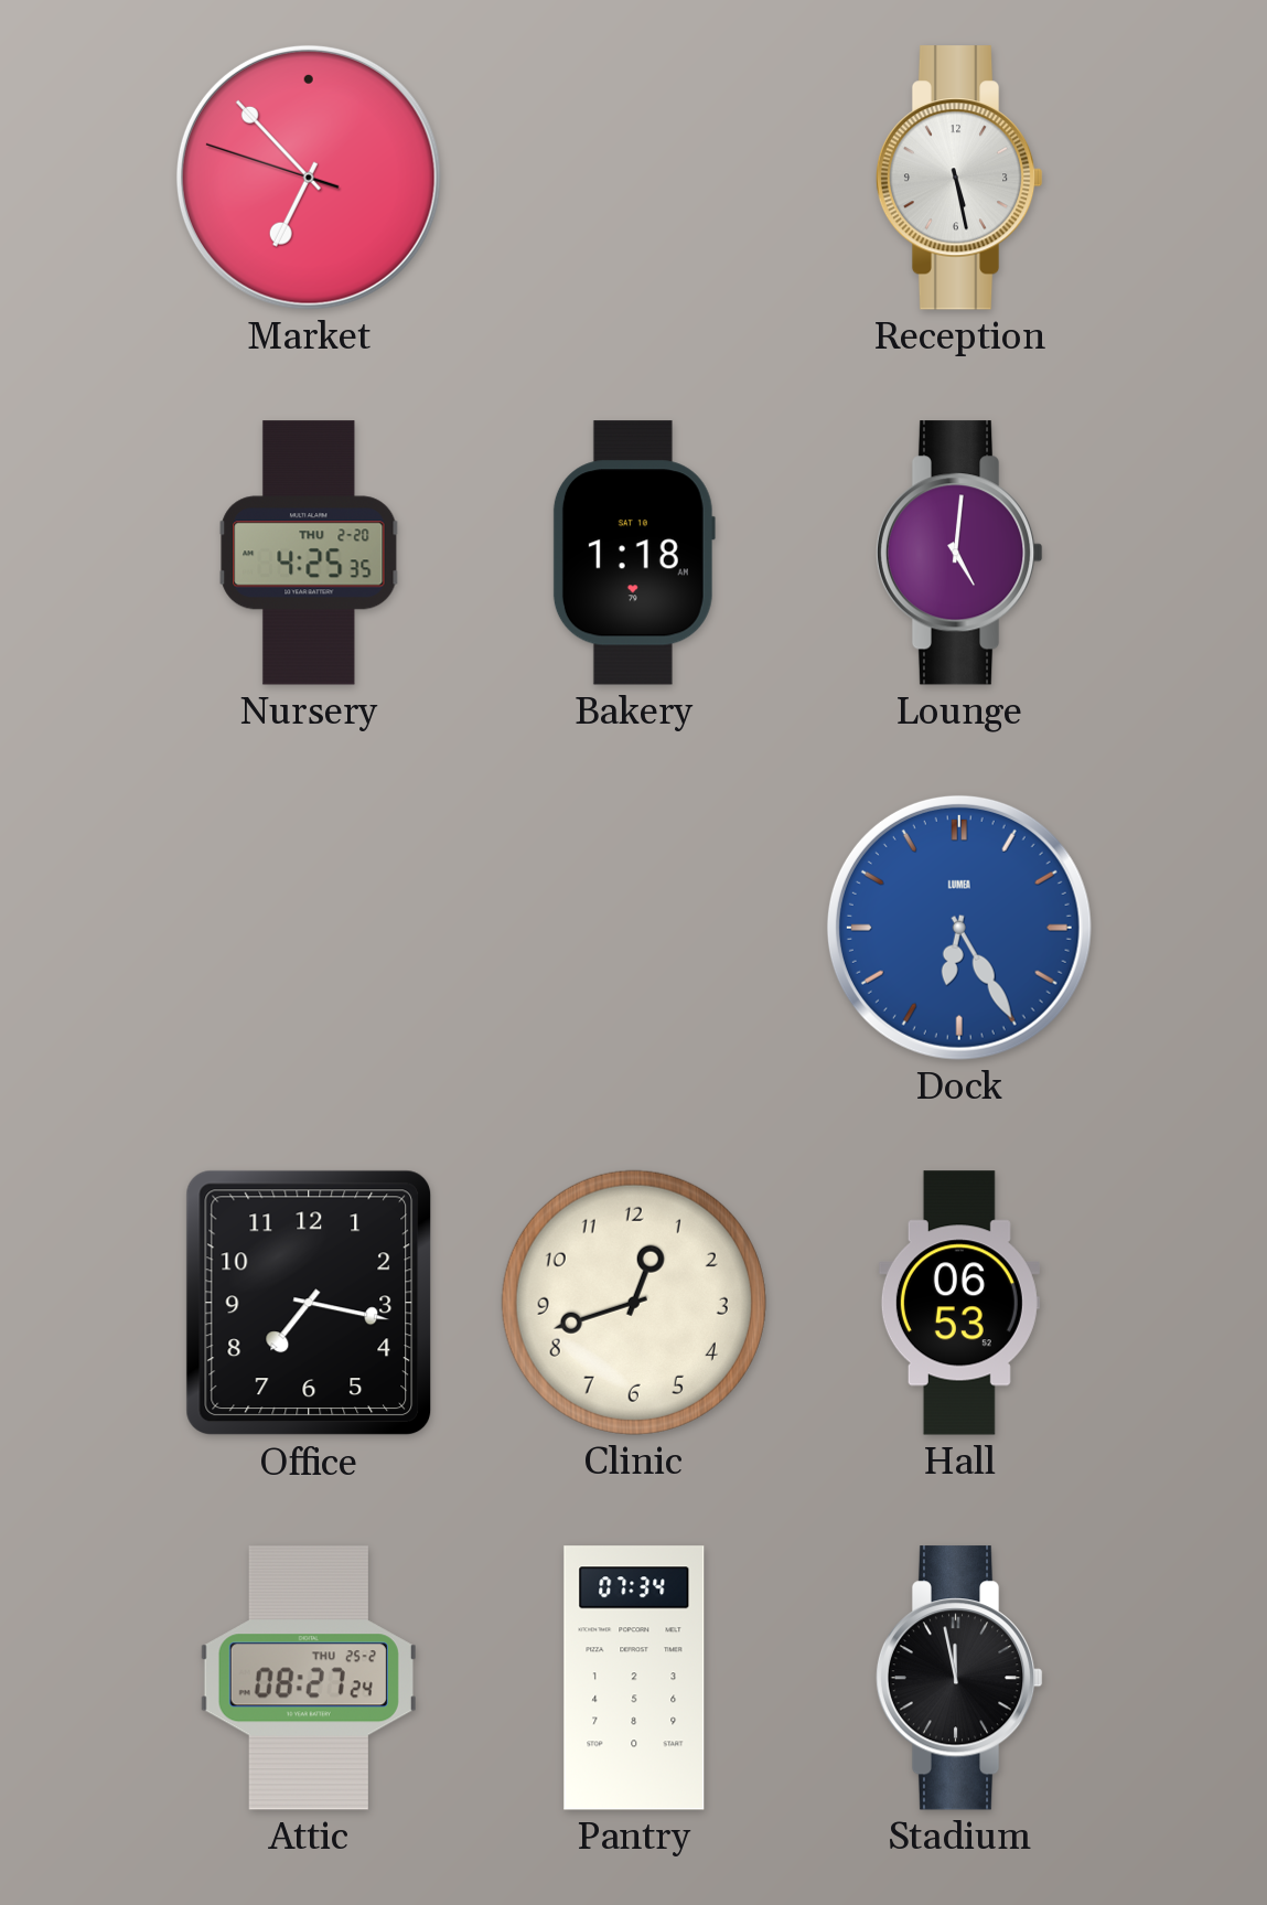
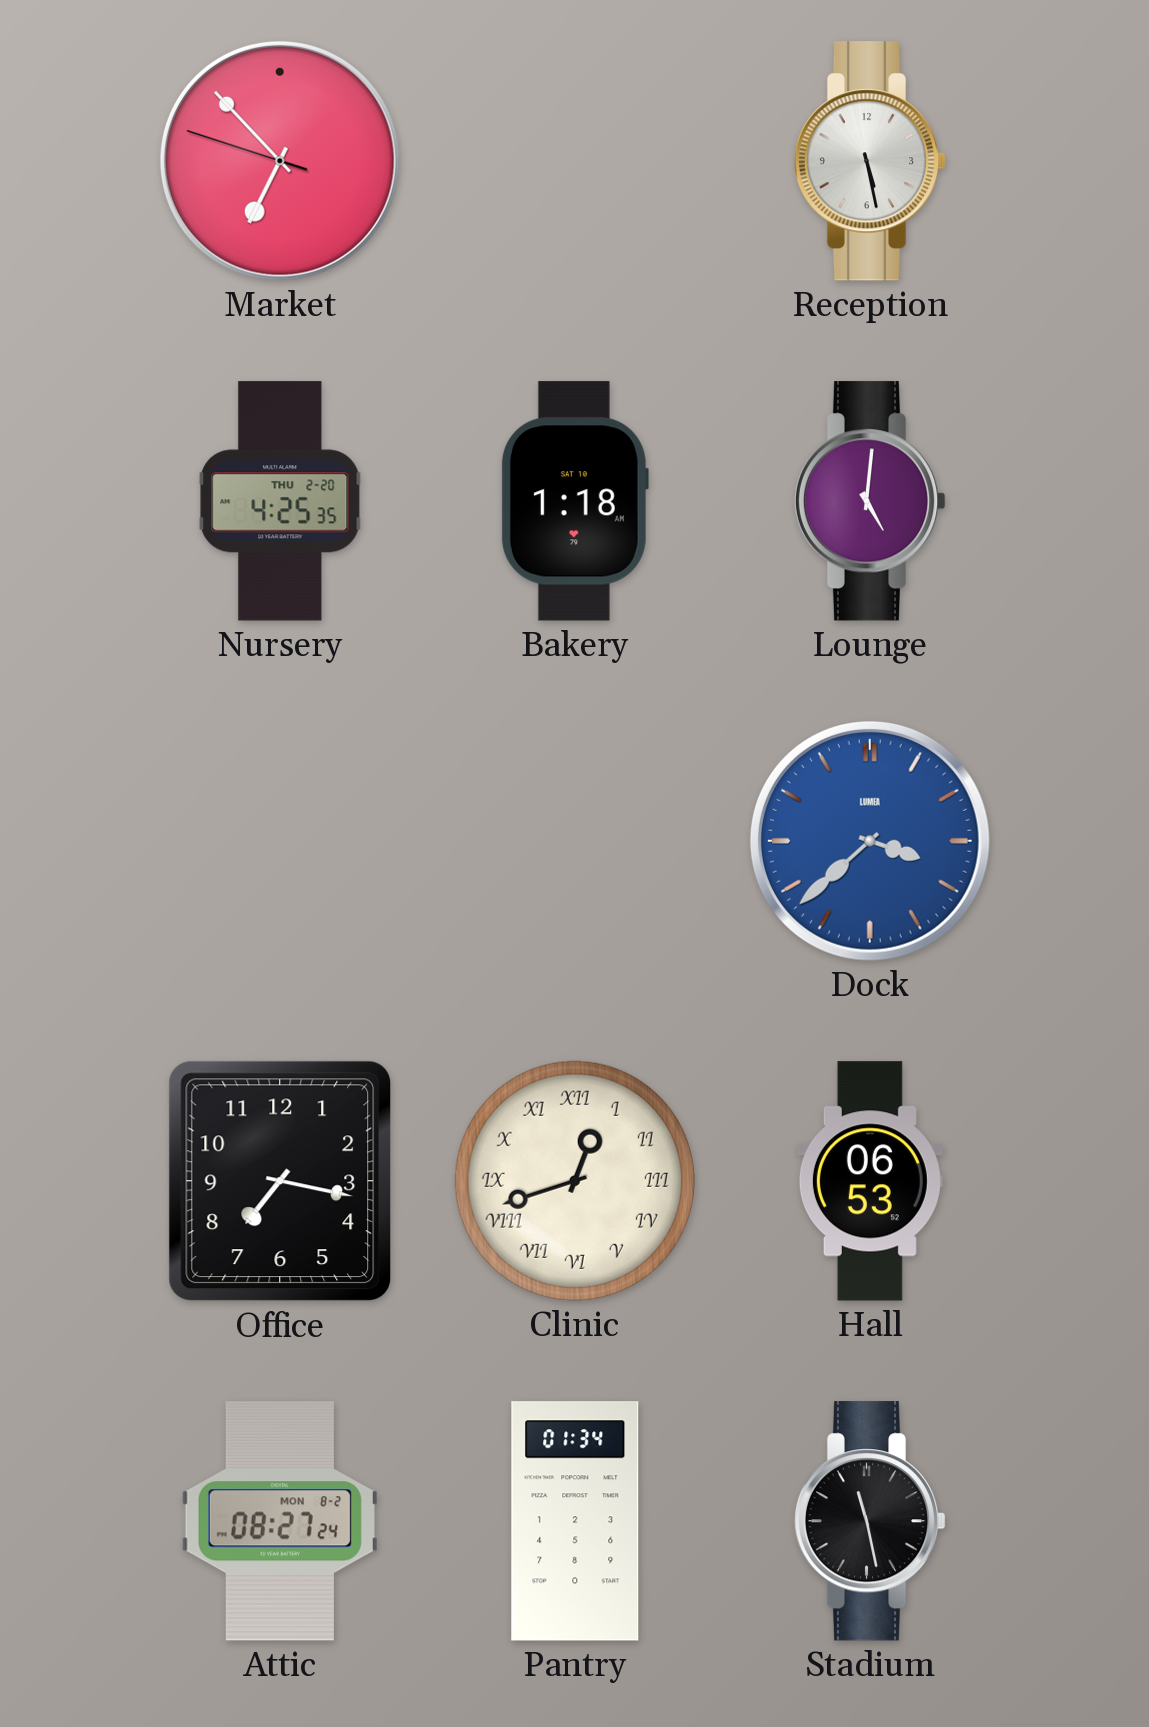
Dock: 6:25 -> 3:38
Clinic numerals: Arabic -> Roman
Attic date: THU 25-2 -> MON 8-2
Pantry: 07:34 -> 01:34
Stadium: 11:58 -> 11:28
